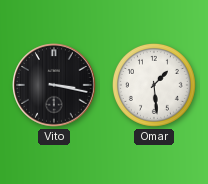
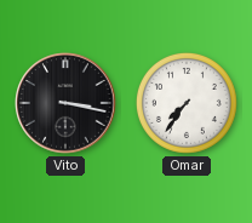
Omar: 1:29 -> 7:36
